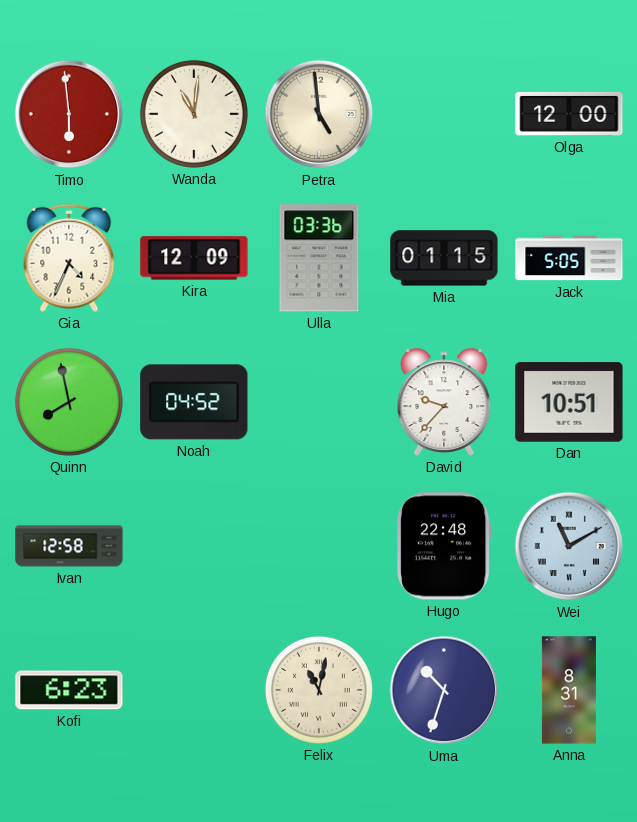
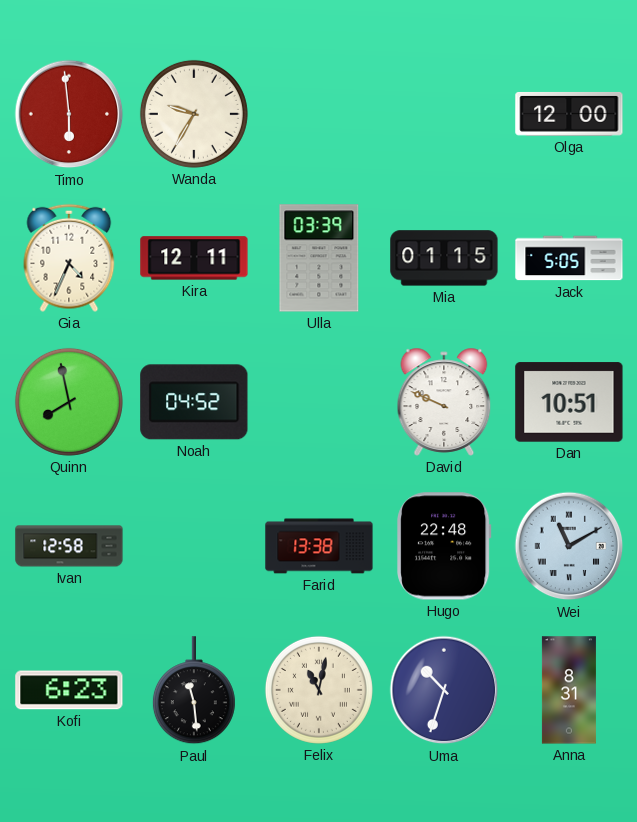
Wanda: 11:01 -> 9:35
Petra: 4:59 -> none
Kira: 12:09 -> 12:11
Ulla: 03:36 -> 03:39
David: 9:37 -> 9:49
Farid: none -> 13:38
Paul: none -> 11:29
